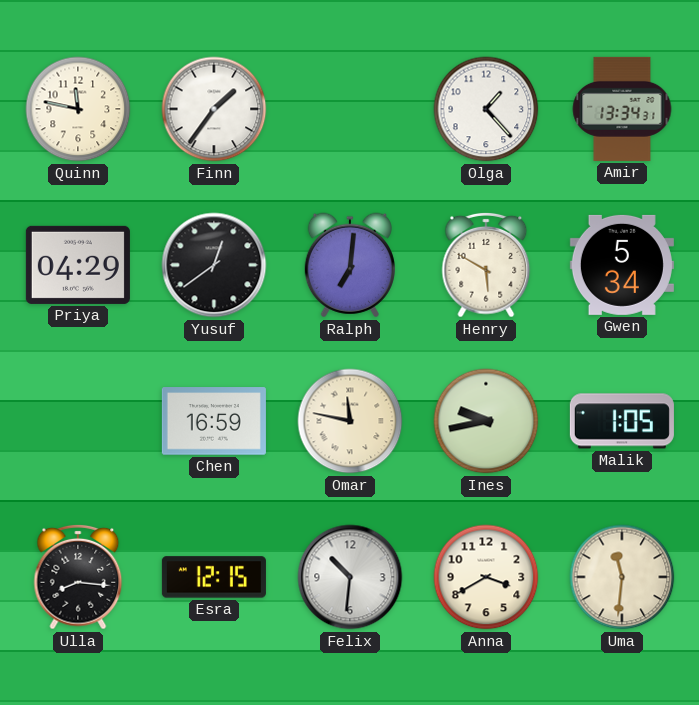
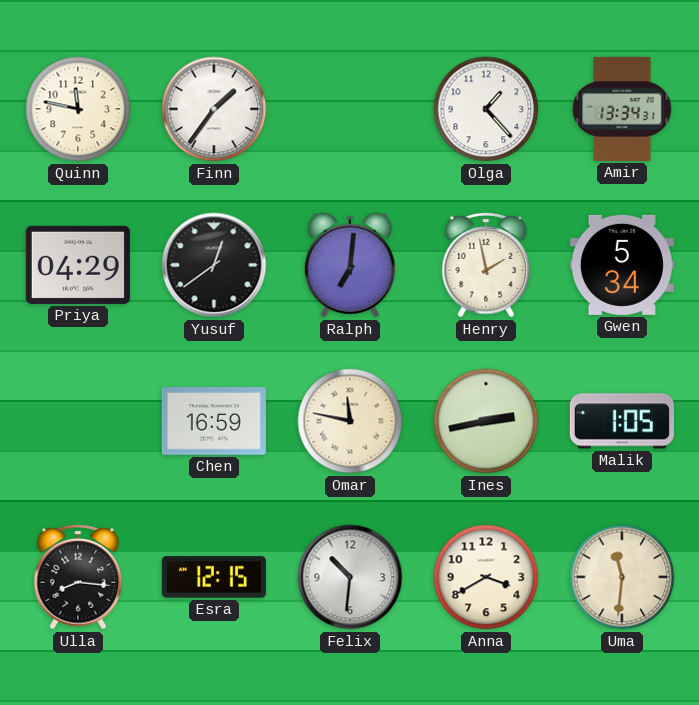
Henry: 5:50 -> 1:58
Ines: 9:43 -> 2:43
